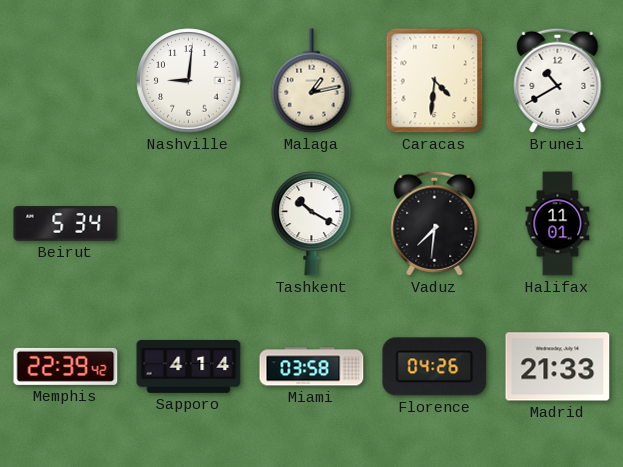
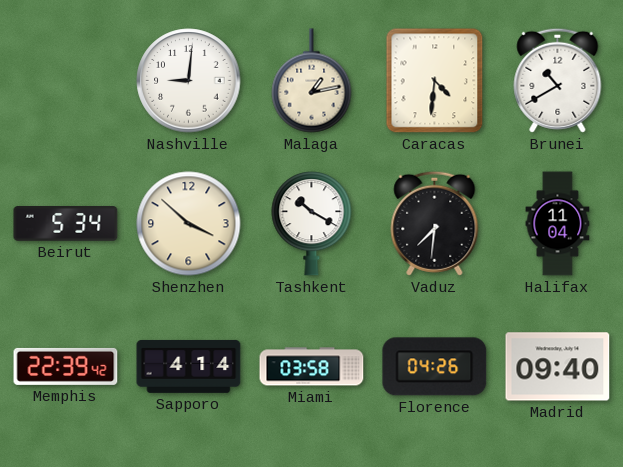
Shenzhen: none -> 3:52
Halifax: 11:01 -> 11:04
Madrid: 21:33 -> 09:40
